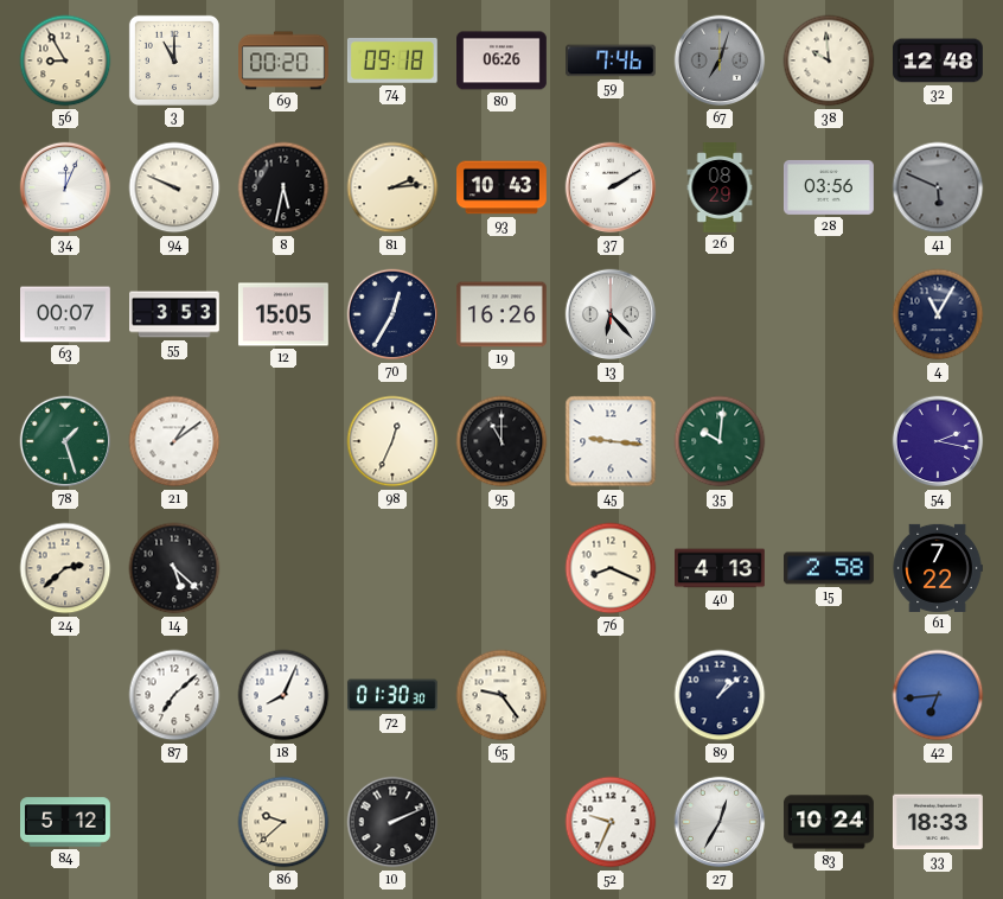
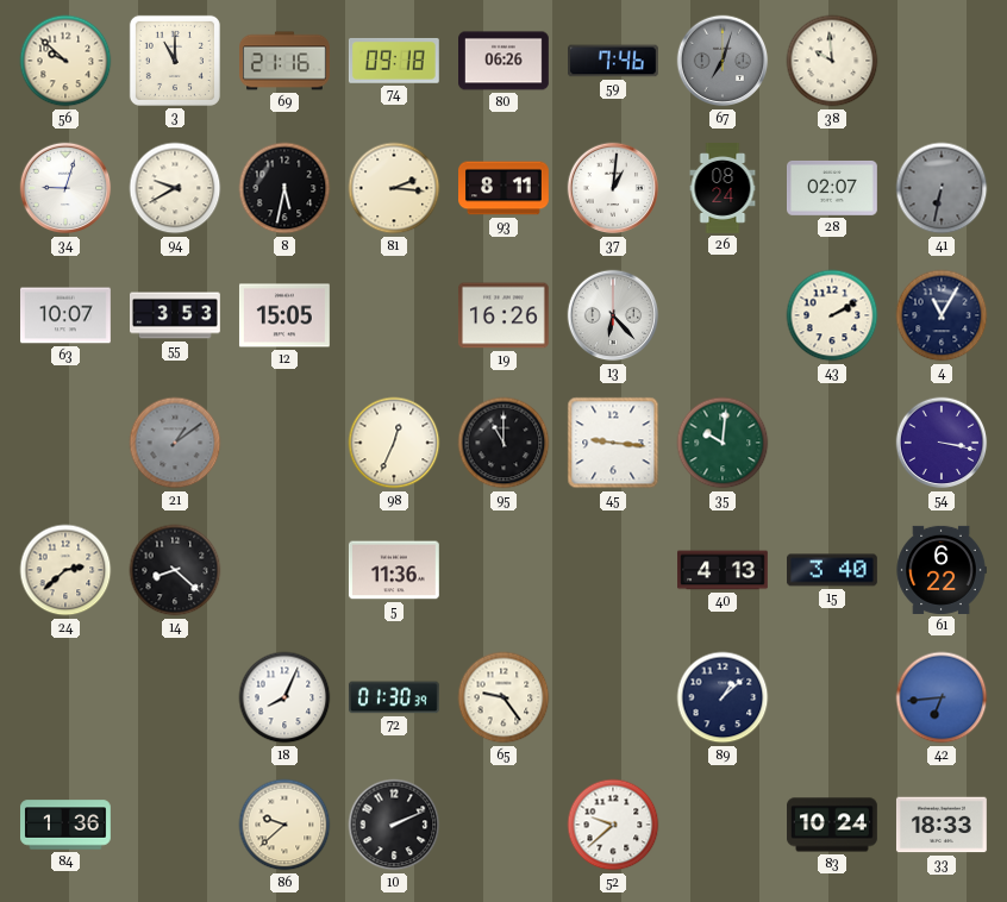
56: 8:55 -> 9:52
69: 00:20 -> 21:16
32: 12:48 -> none
34: 12:04 -> 9:03
94: 9:49 -> 9:40
81: 2:14 -> 2:16
93: 10:43 -> 8:11
37: 2:10 -> 1:01
26: 08:29 -> 08:24
28: 03:56 -> 02:07
41: 5:49 -> 6:32
63: 00:07 -> 10:07
70: 12:35 -> none
43: none -> 2:10
78: 1:27 -> none
21 dial: white -> grey
54: 2:17 -> 3:17
14: 5:22 -> 8:22
5: none -> 11:36
76: 8:19 -> none
15: 2:58 -> 3:40
61: 7:22 -> 6:22
87: 7:08 -> none
72: 01:30:30 -> 01:30:39
84: 5:12 -> 1:36
52: 9:34 -> 9:38
27: 12:35 -> none
